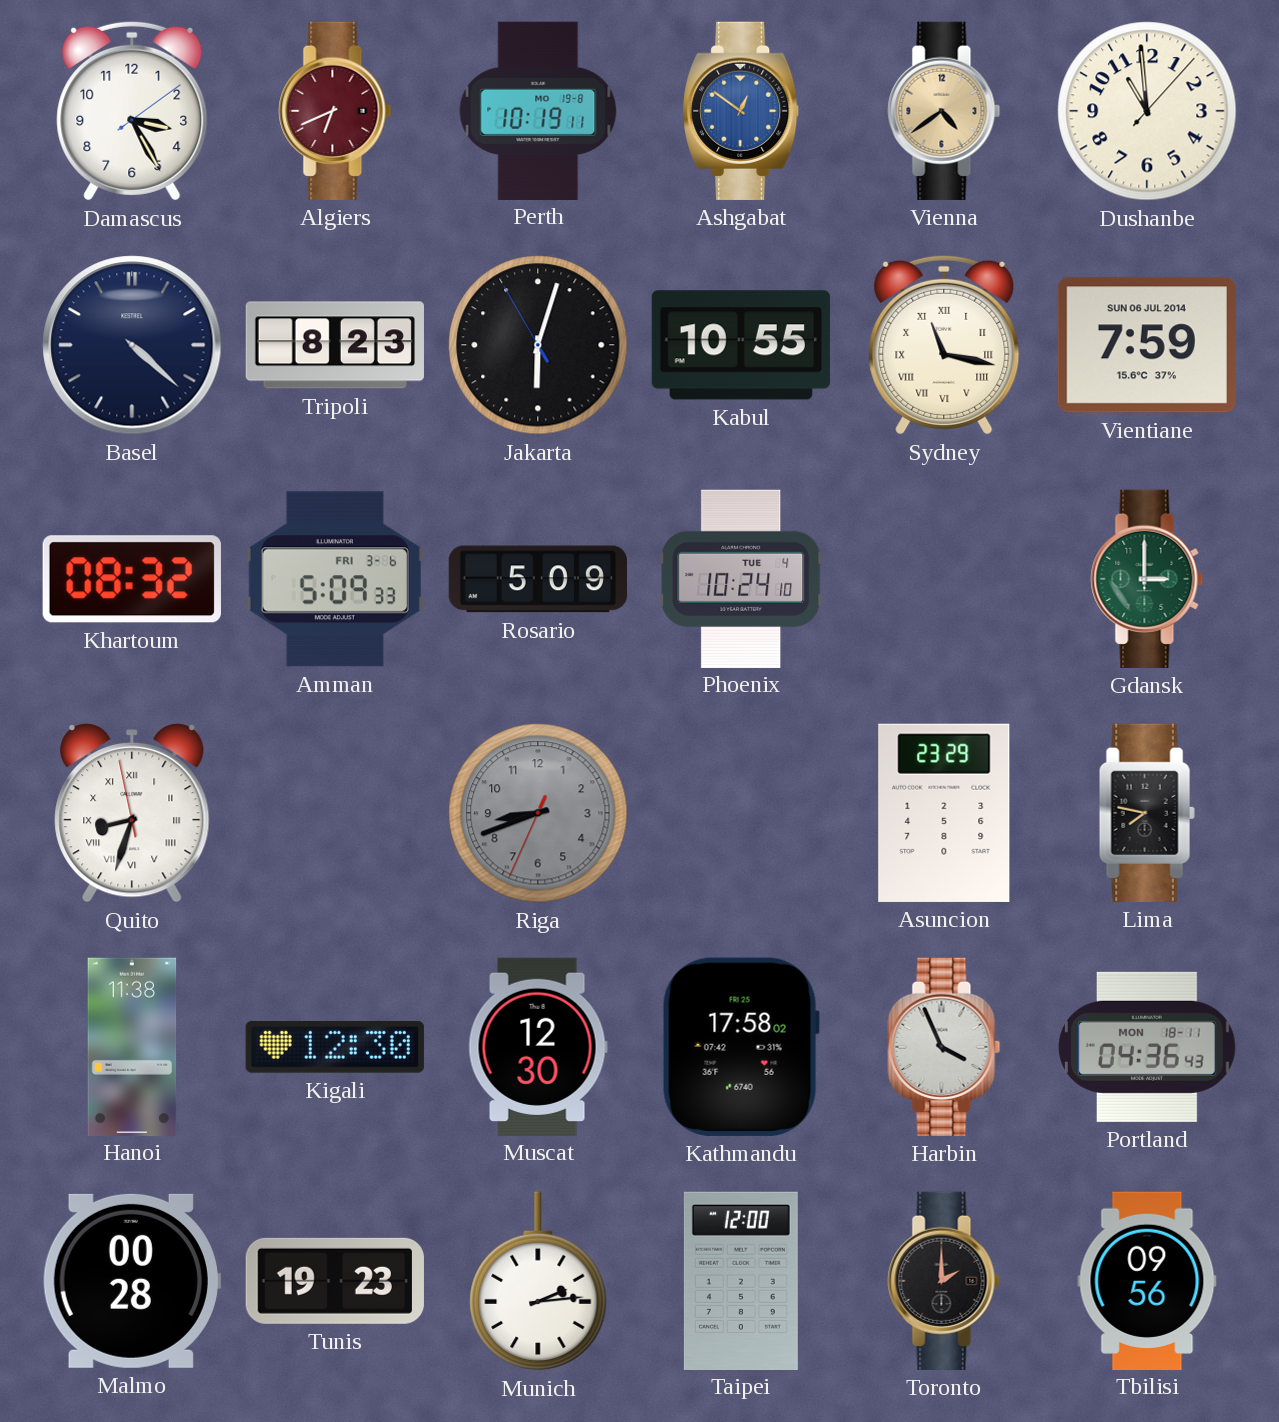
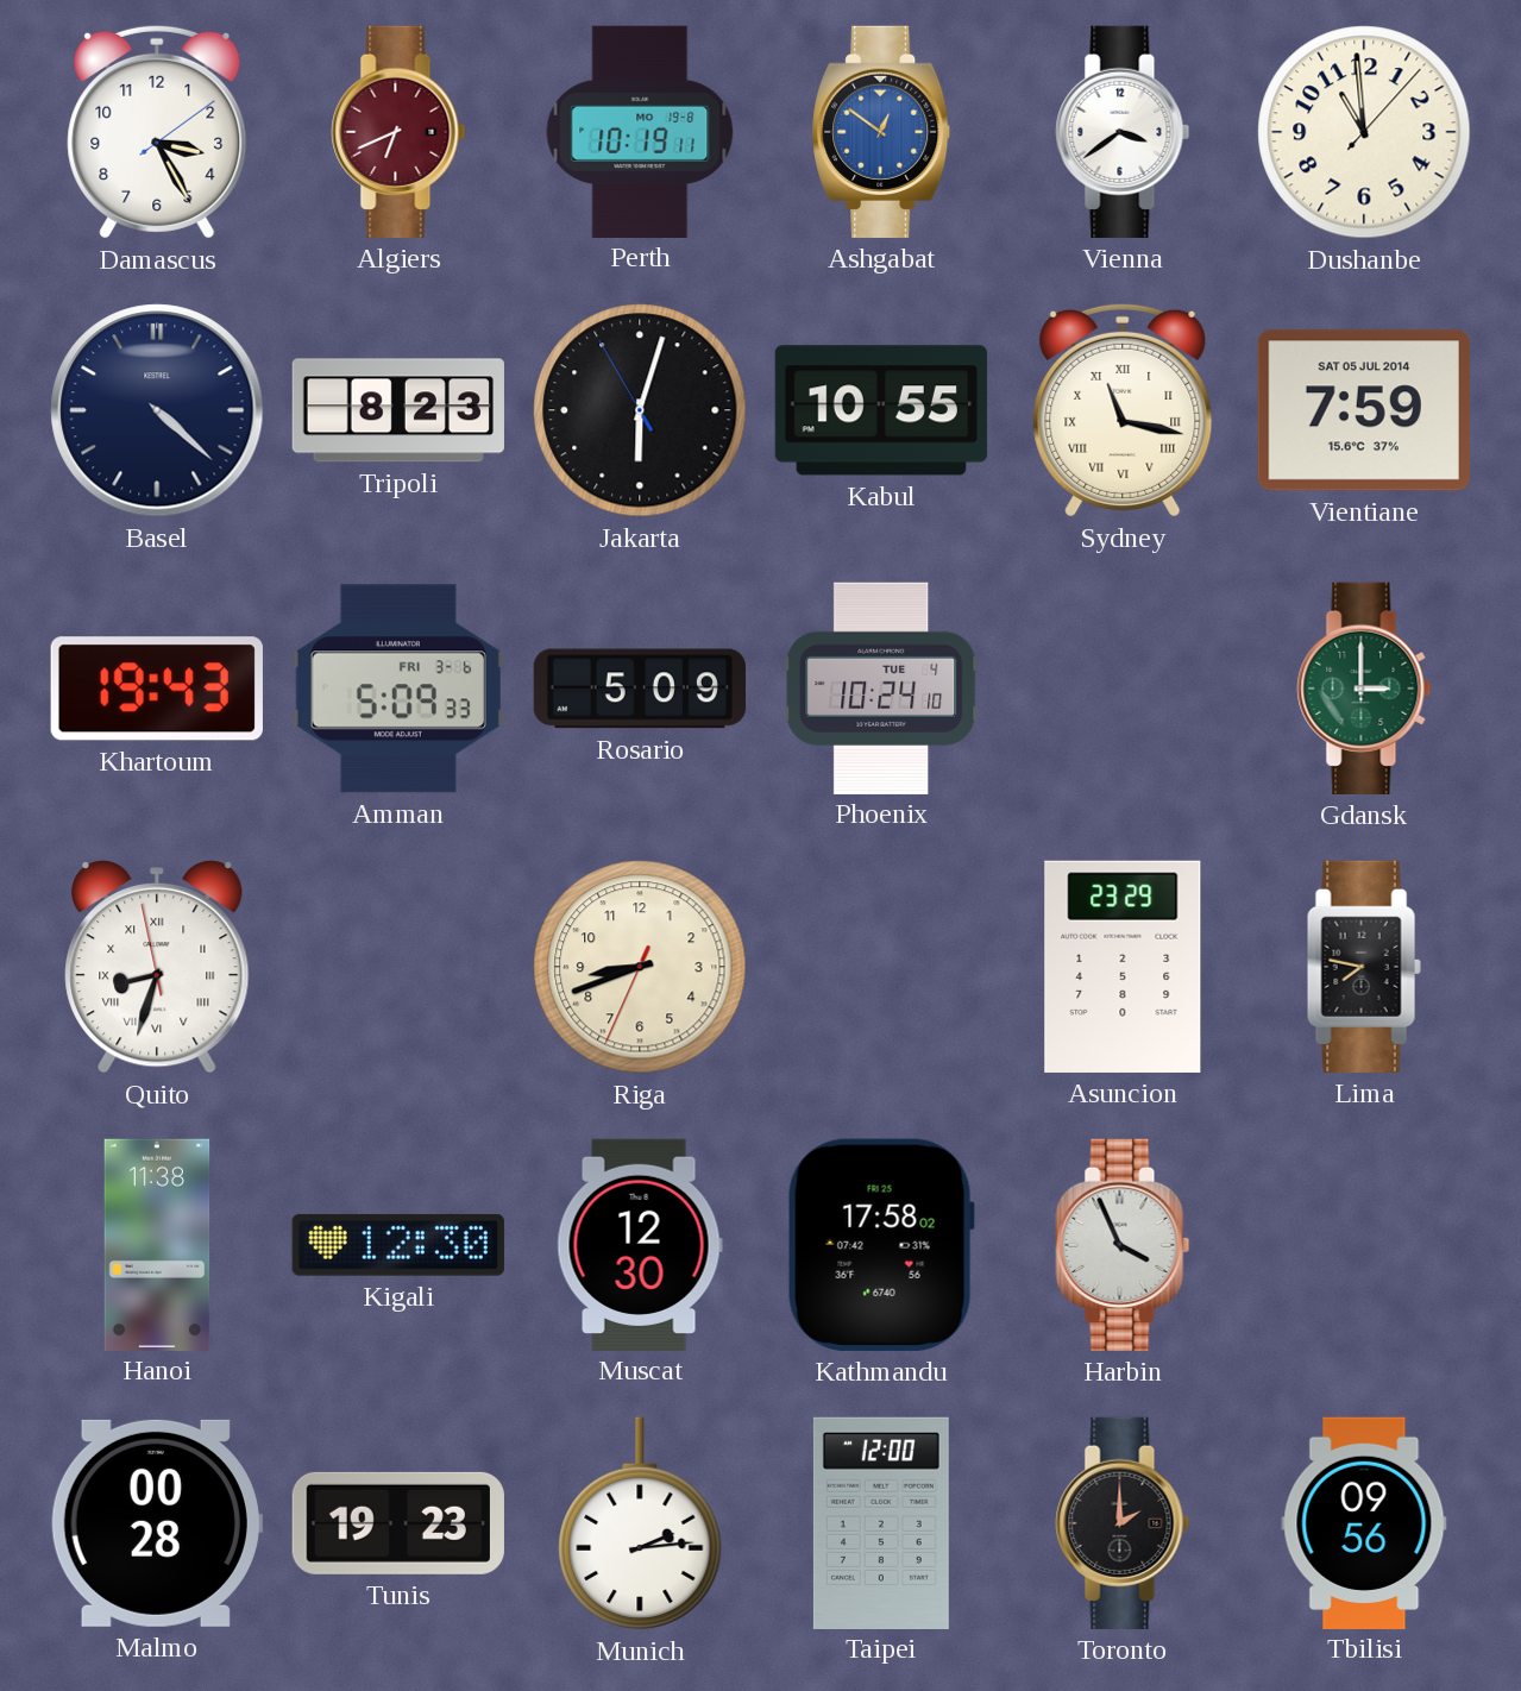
Vienna: 4:39 -> 3:39
Vienna dial: champagne -> white
Vientiane date: SUN 06 JUL 2014 -> SAT 05 JUL 2014
Khartoum: 08:32 -> 19:43
Riga dial: grey -> cream
Portland: 04:36 -> none
